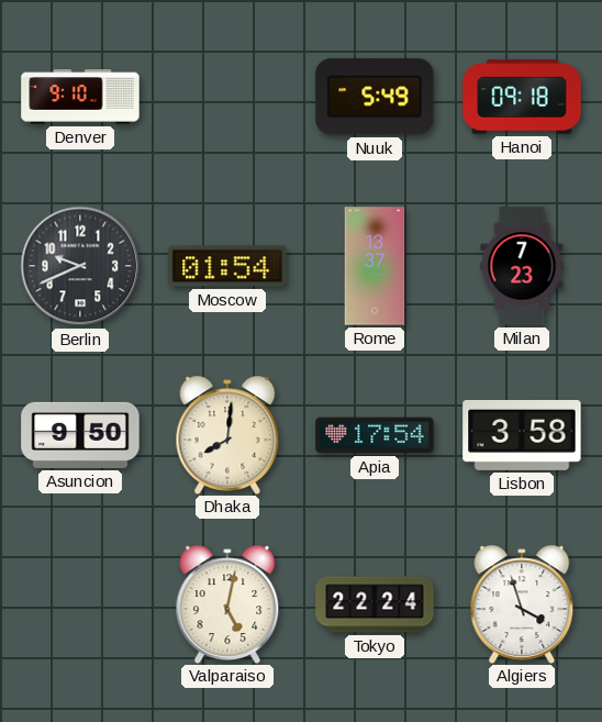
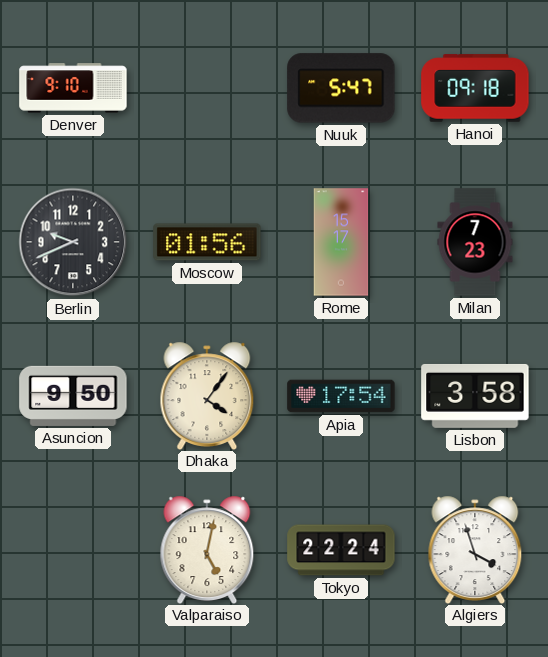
Nuuk: 5:49 -> 5:47
Moscow: 01:54 -> 01:56
Rome: 13:37 -> 15:17
Dhaka: 8:01 -> 4:06
